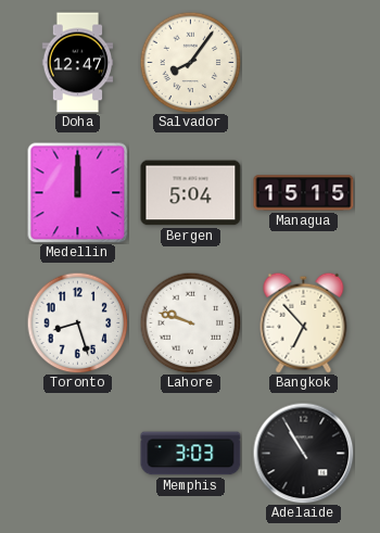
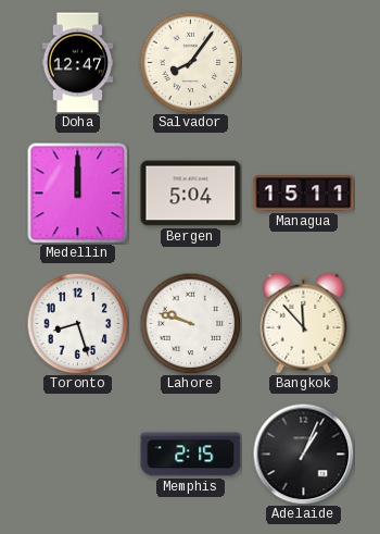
Managua: 15:15 -> 15:11
Bangkok: 6:53 -> 11:53
Memphis: 3:03 -> 2:15
Adelaide: 10:55 -> 1:04
